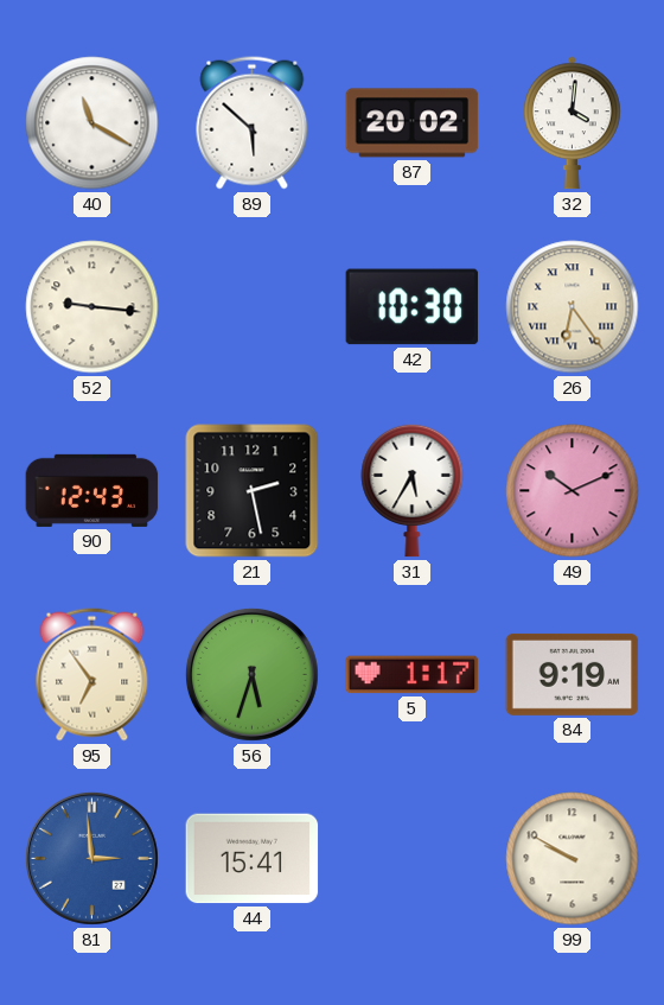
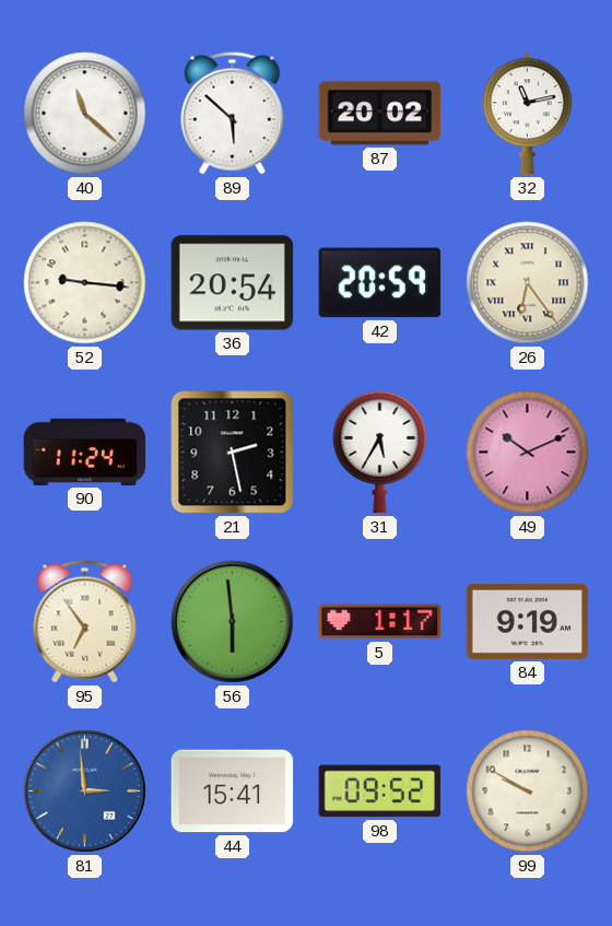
40: 11:20 -> 11:22
32: 4:01 -> 11:13
36: none -> 20:54
42: 10:30 -> 20:59
90: 12:43 -> 11:24
56: 5:33 -> 5:59
98: none -> 09:52
